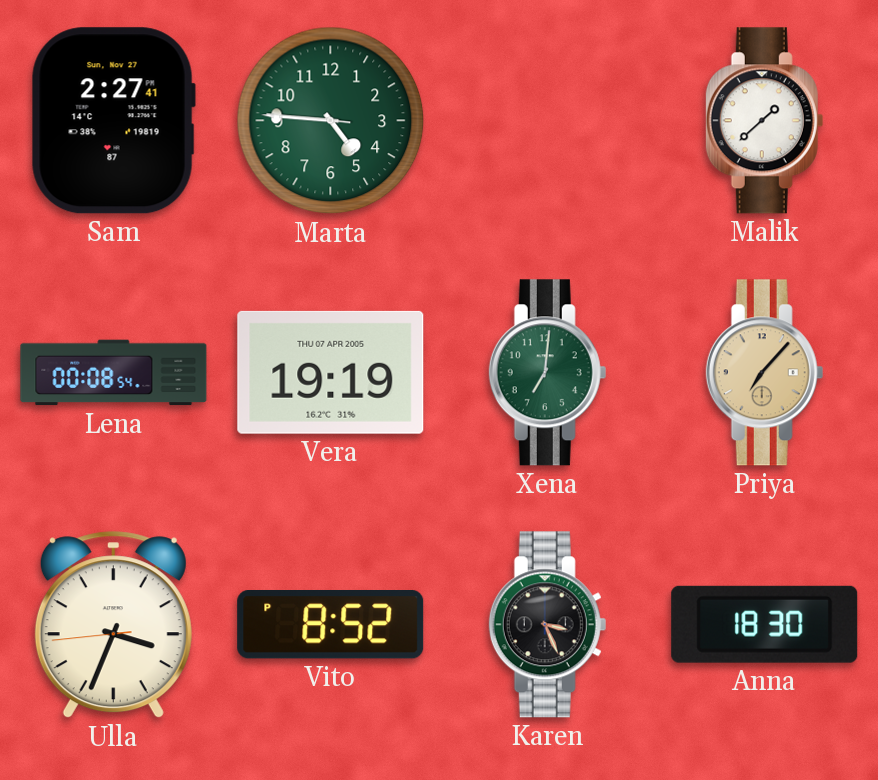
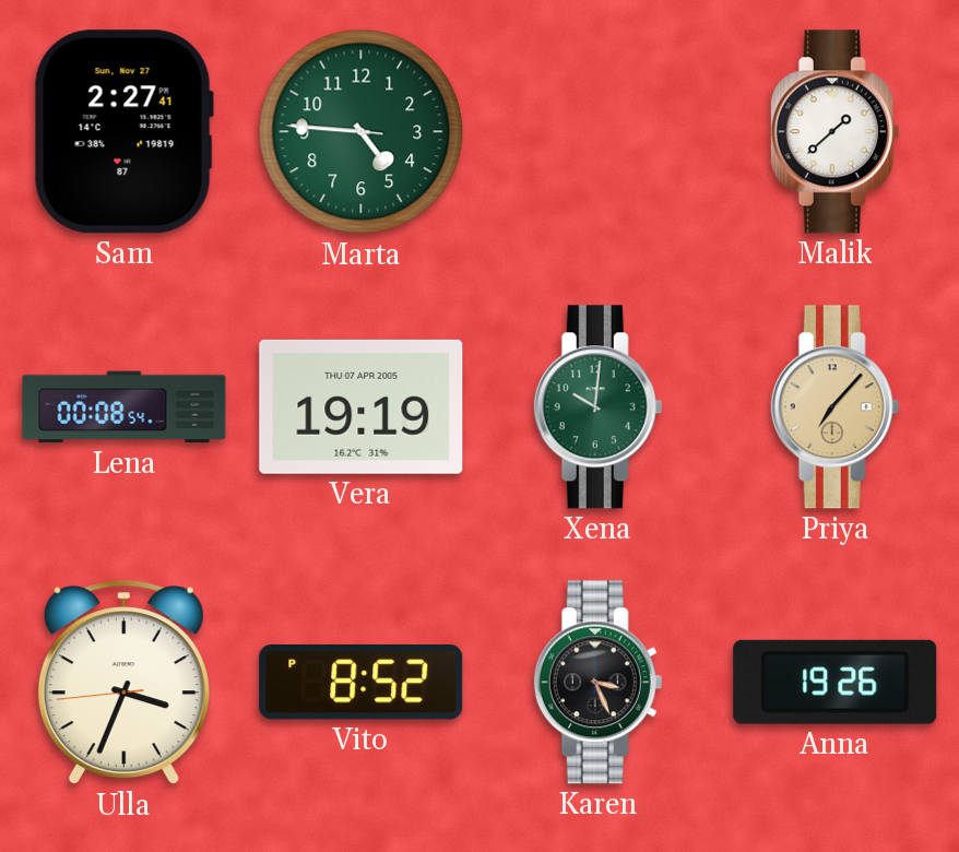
Xena: 7:01 -> 10:01
Anna: 18:30 -> 19:26
